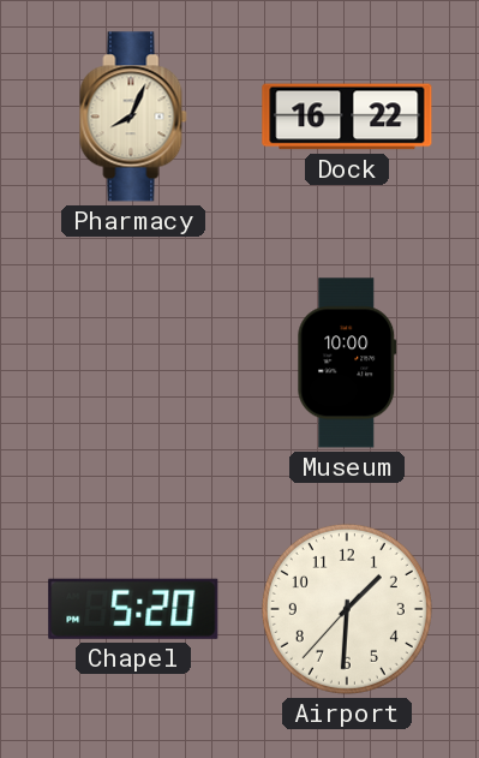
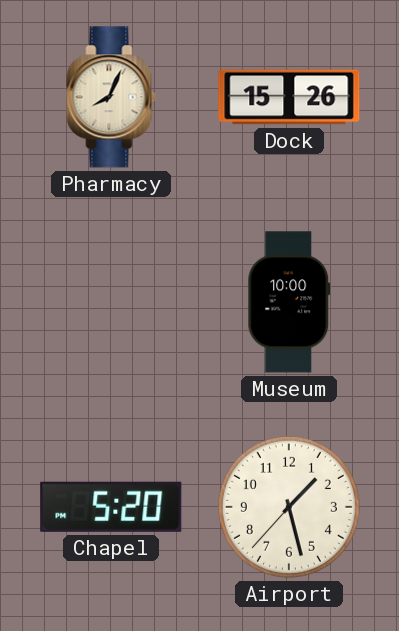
Dock: 16:22 -> 15:26
Airport: 1:30 -> 1:27
